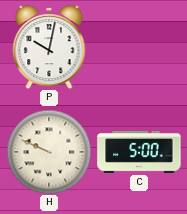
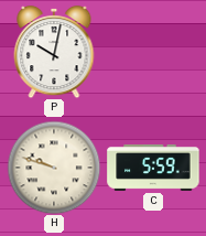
H: 9:49 -> 9:48
C: 5:00 -> 5:59
